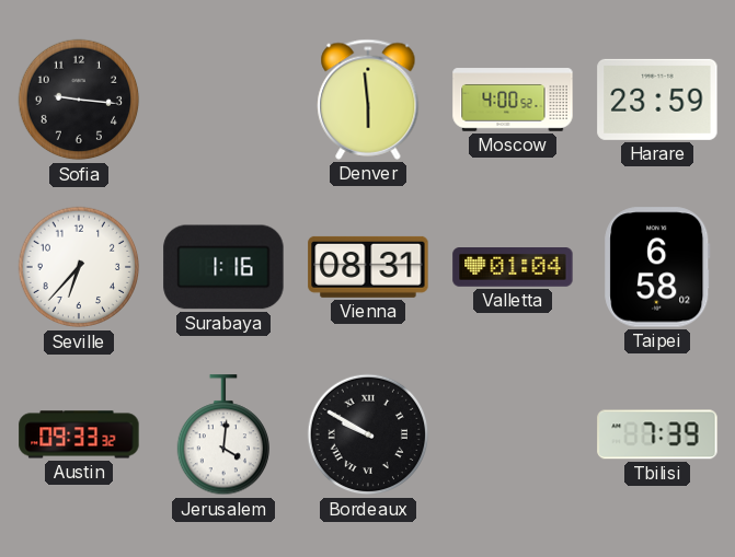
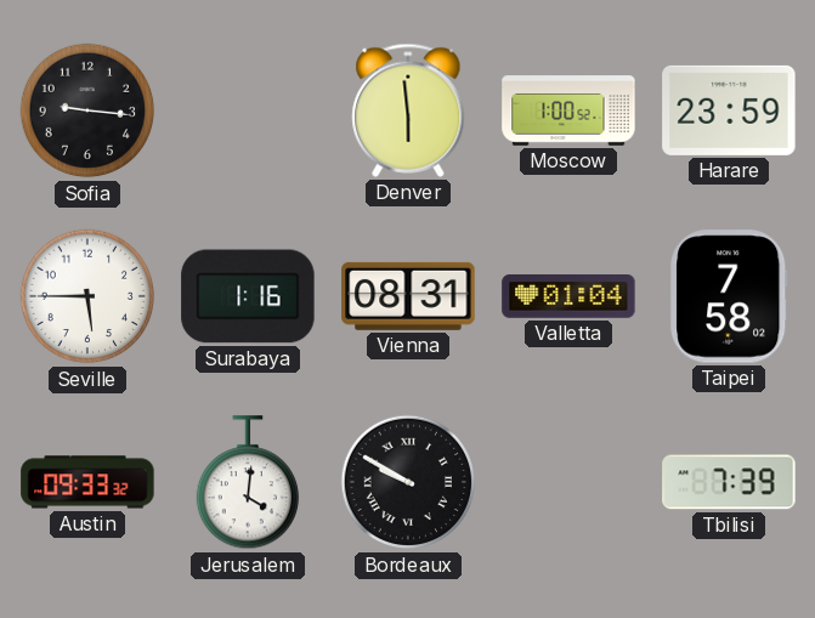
Moscow: 4:00 -> 1:00
Seville: 6:37 -> 5:45
Taipei: 6:58 -> 7:58
